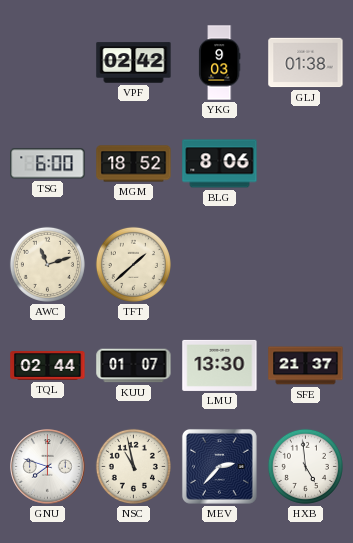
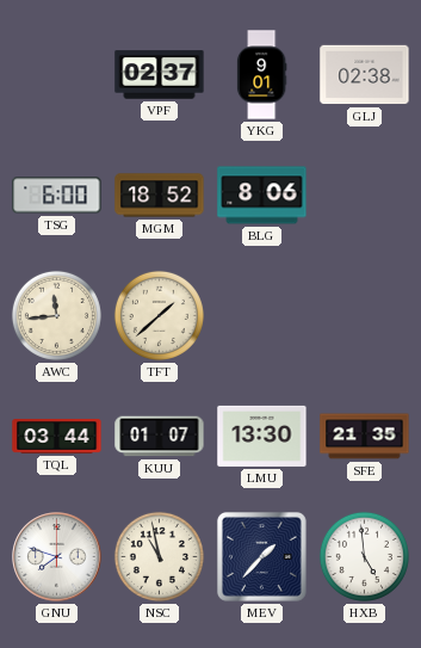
VPF: 02:42 -> 02:37
YKG: 9:03 -> 9:01
GLJ: 01:38 -> 02:38
AWC: 11:12 -> 11:44
TQL: 02:44 -> 03:44
SFE: 21:37 -> 21:35
MEV: 2:37 -> 1:37
